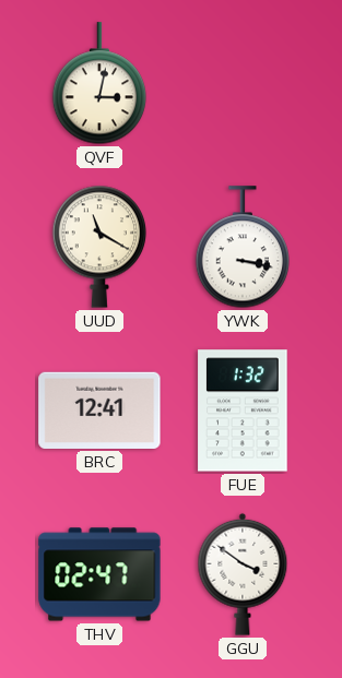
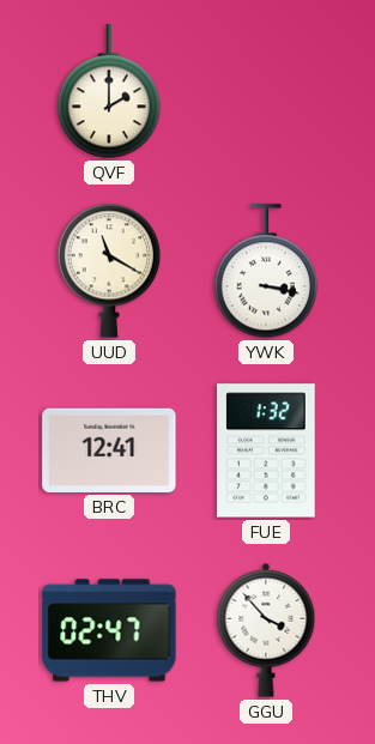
QVF: 3:02 -> 2:00
GGU: 3:51 -> 3:53
